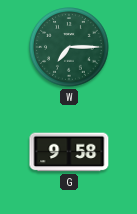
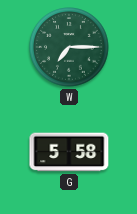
G: 9:58 -> 5:58
